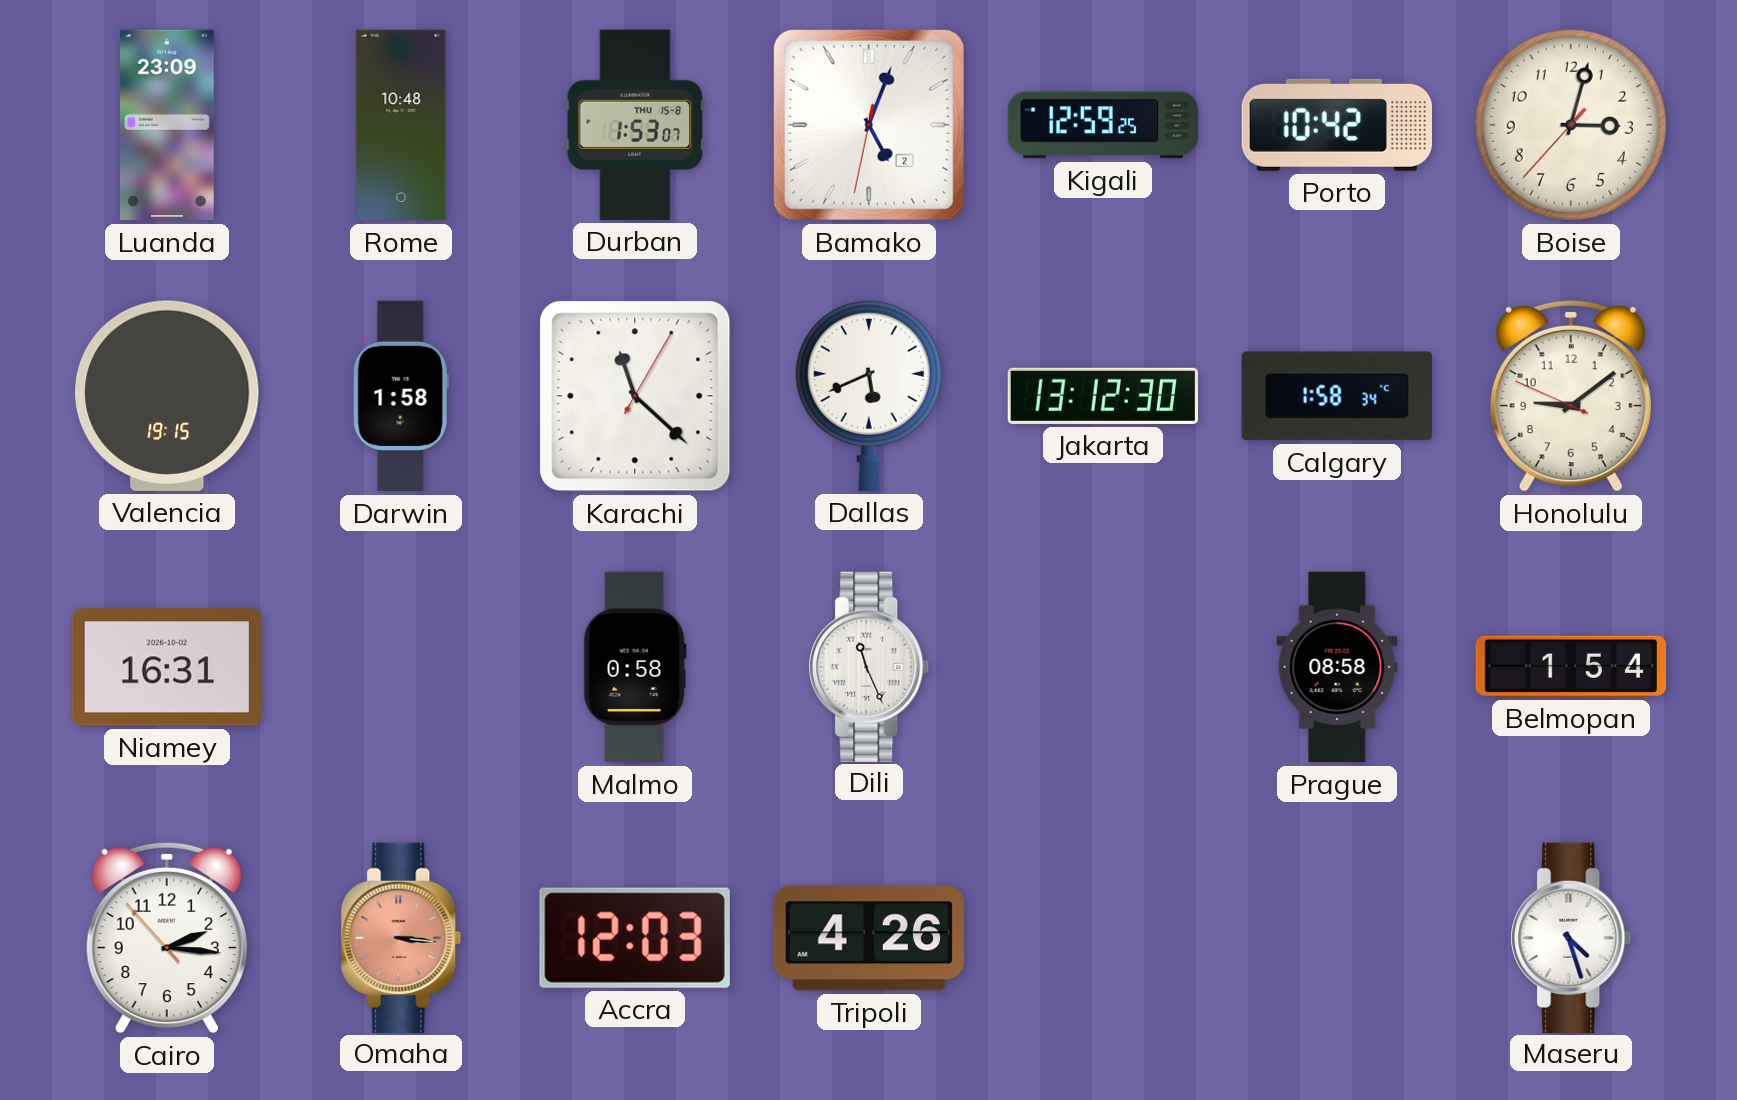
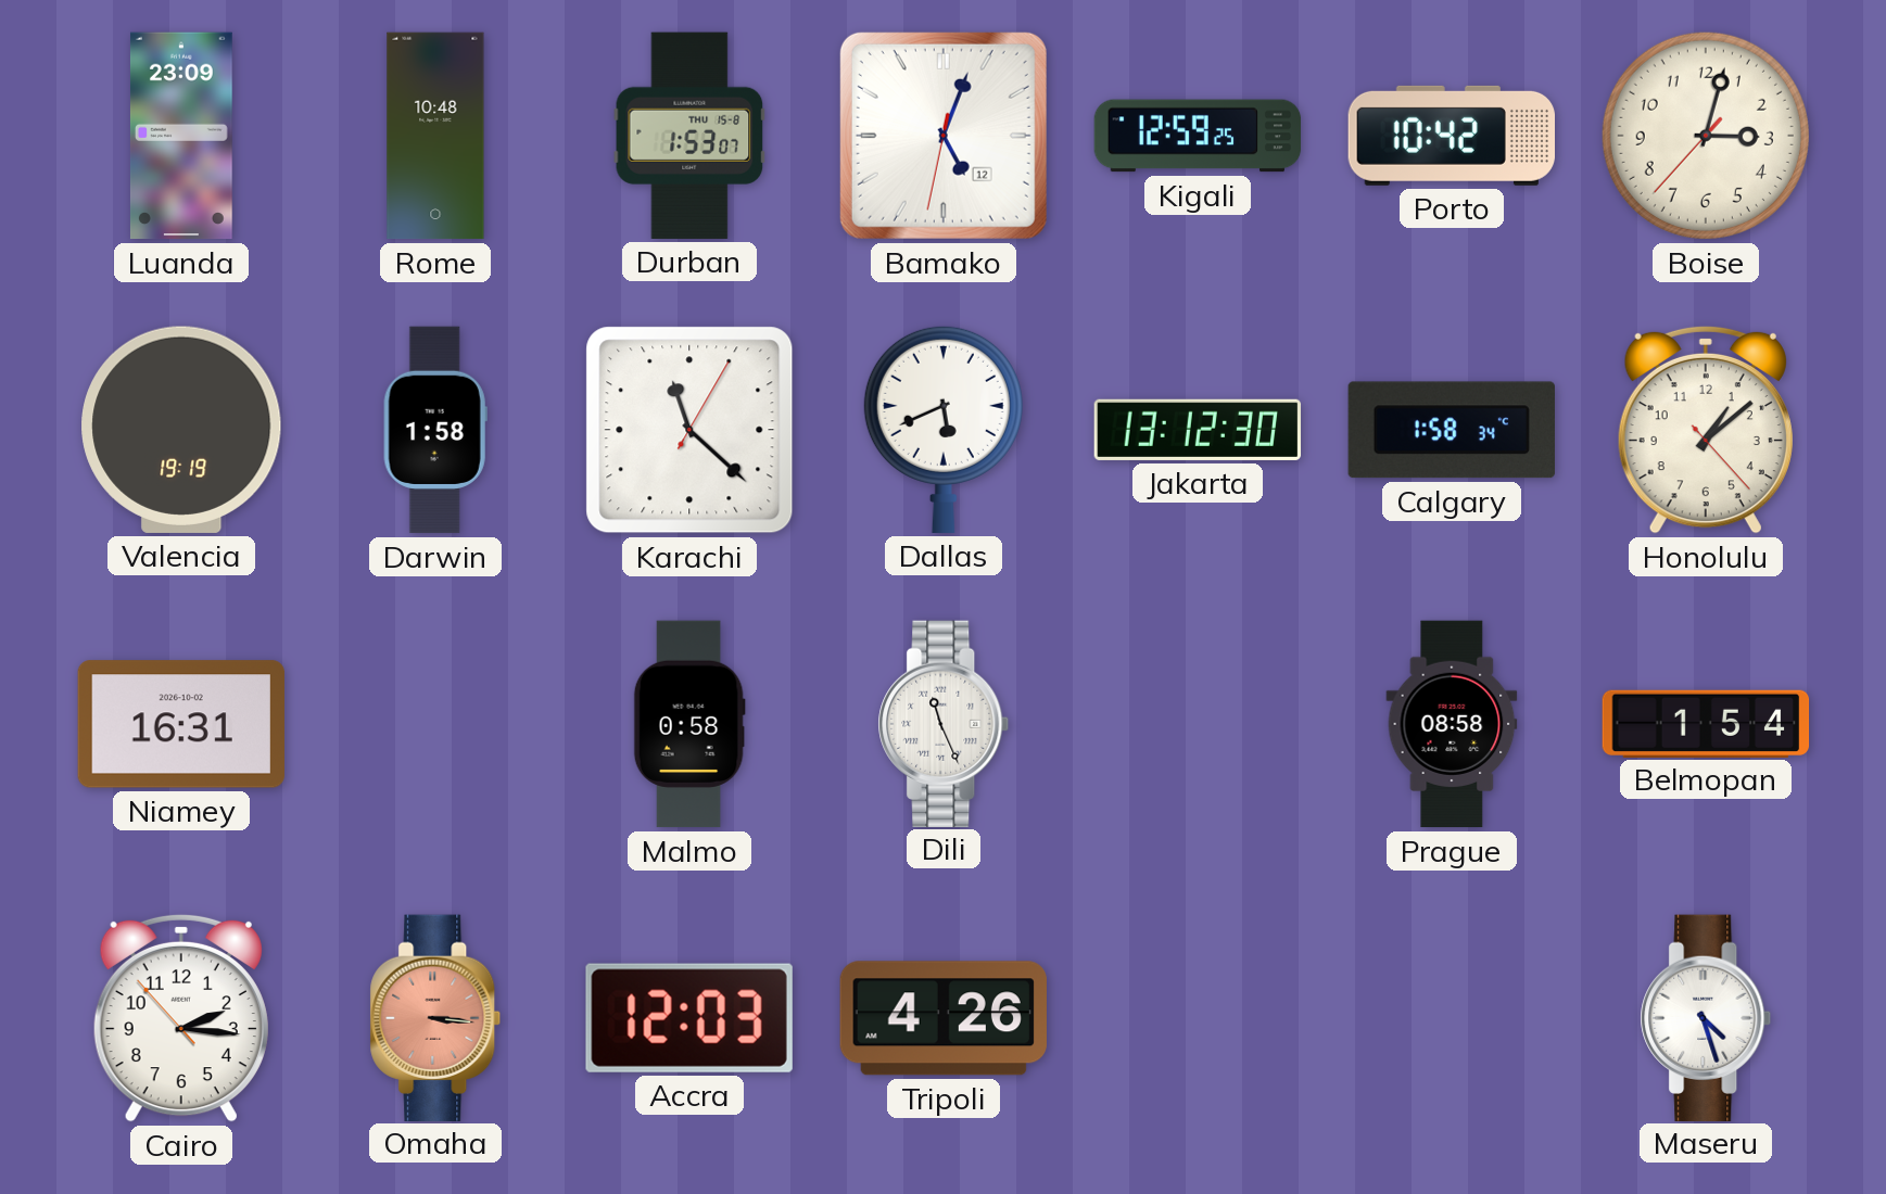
Bamako date: 2 -> 12
Valencia: 19:15 -> 19:19
Honolulu: 9:08 -> 1:08
